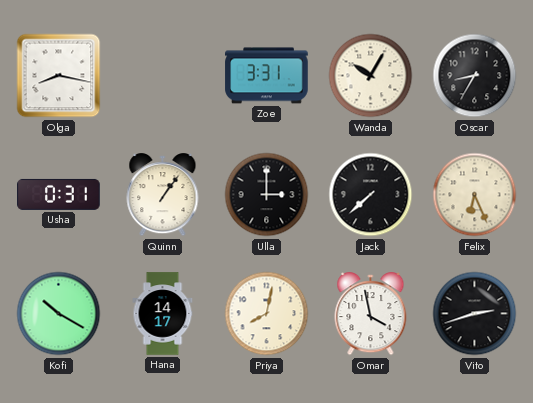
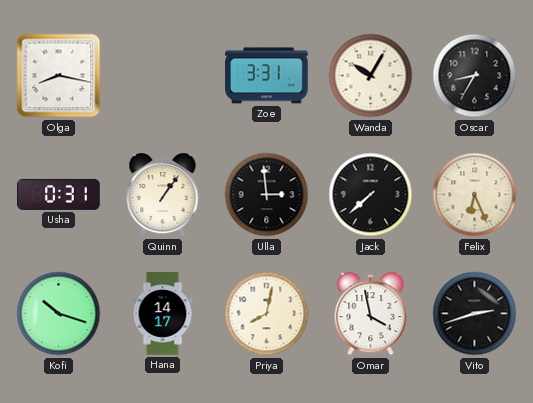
Ulla: 3:00 -> 2:59
Kofi: 10:20 -> 10:18
